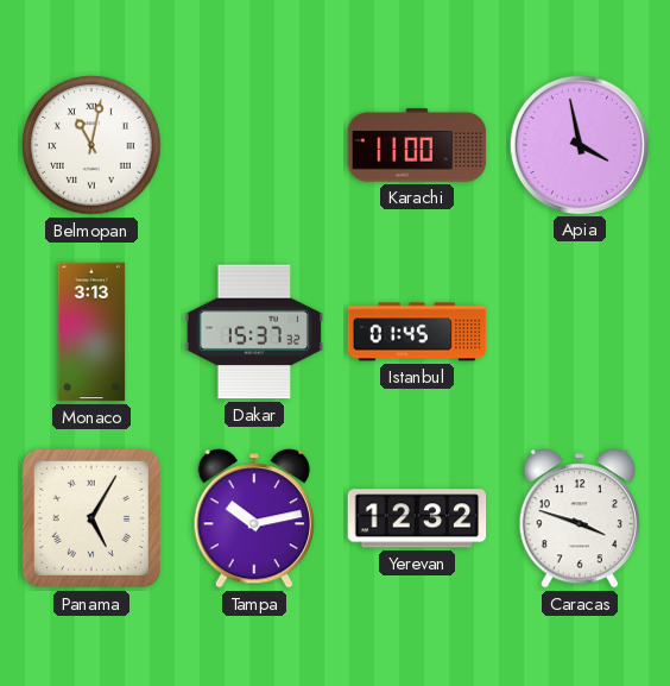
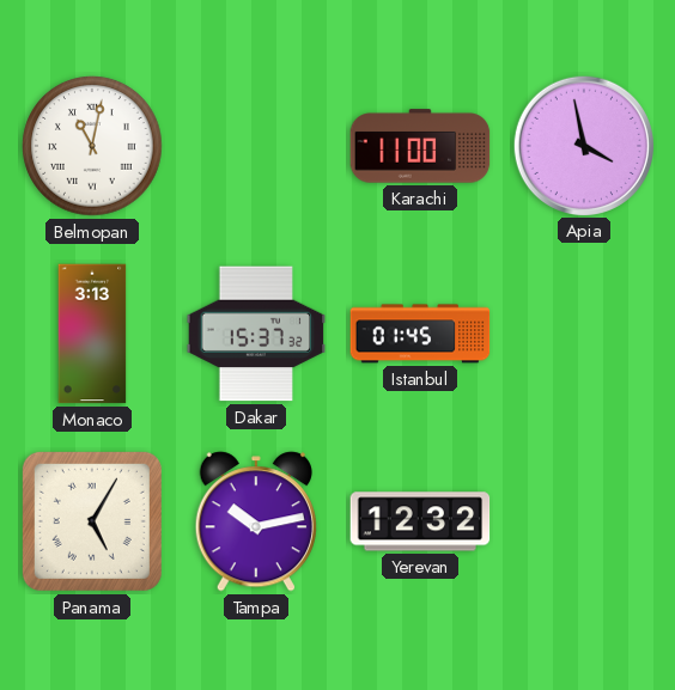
Caracas: 3:48 -> none
